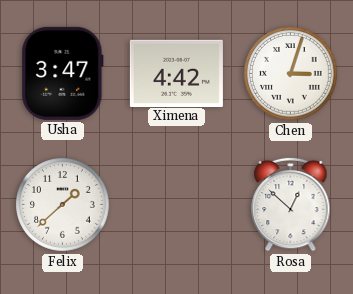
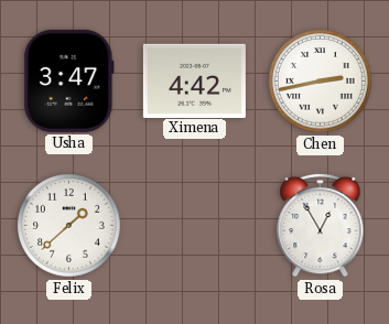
Chen: 3:03 -> 2:43
Rosa: 12:52 -> 12:55
